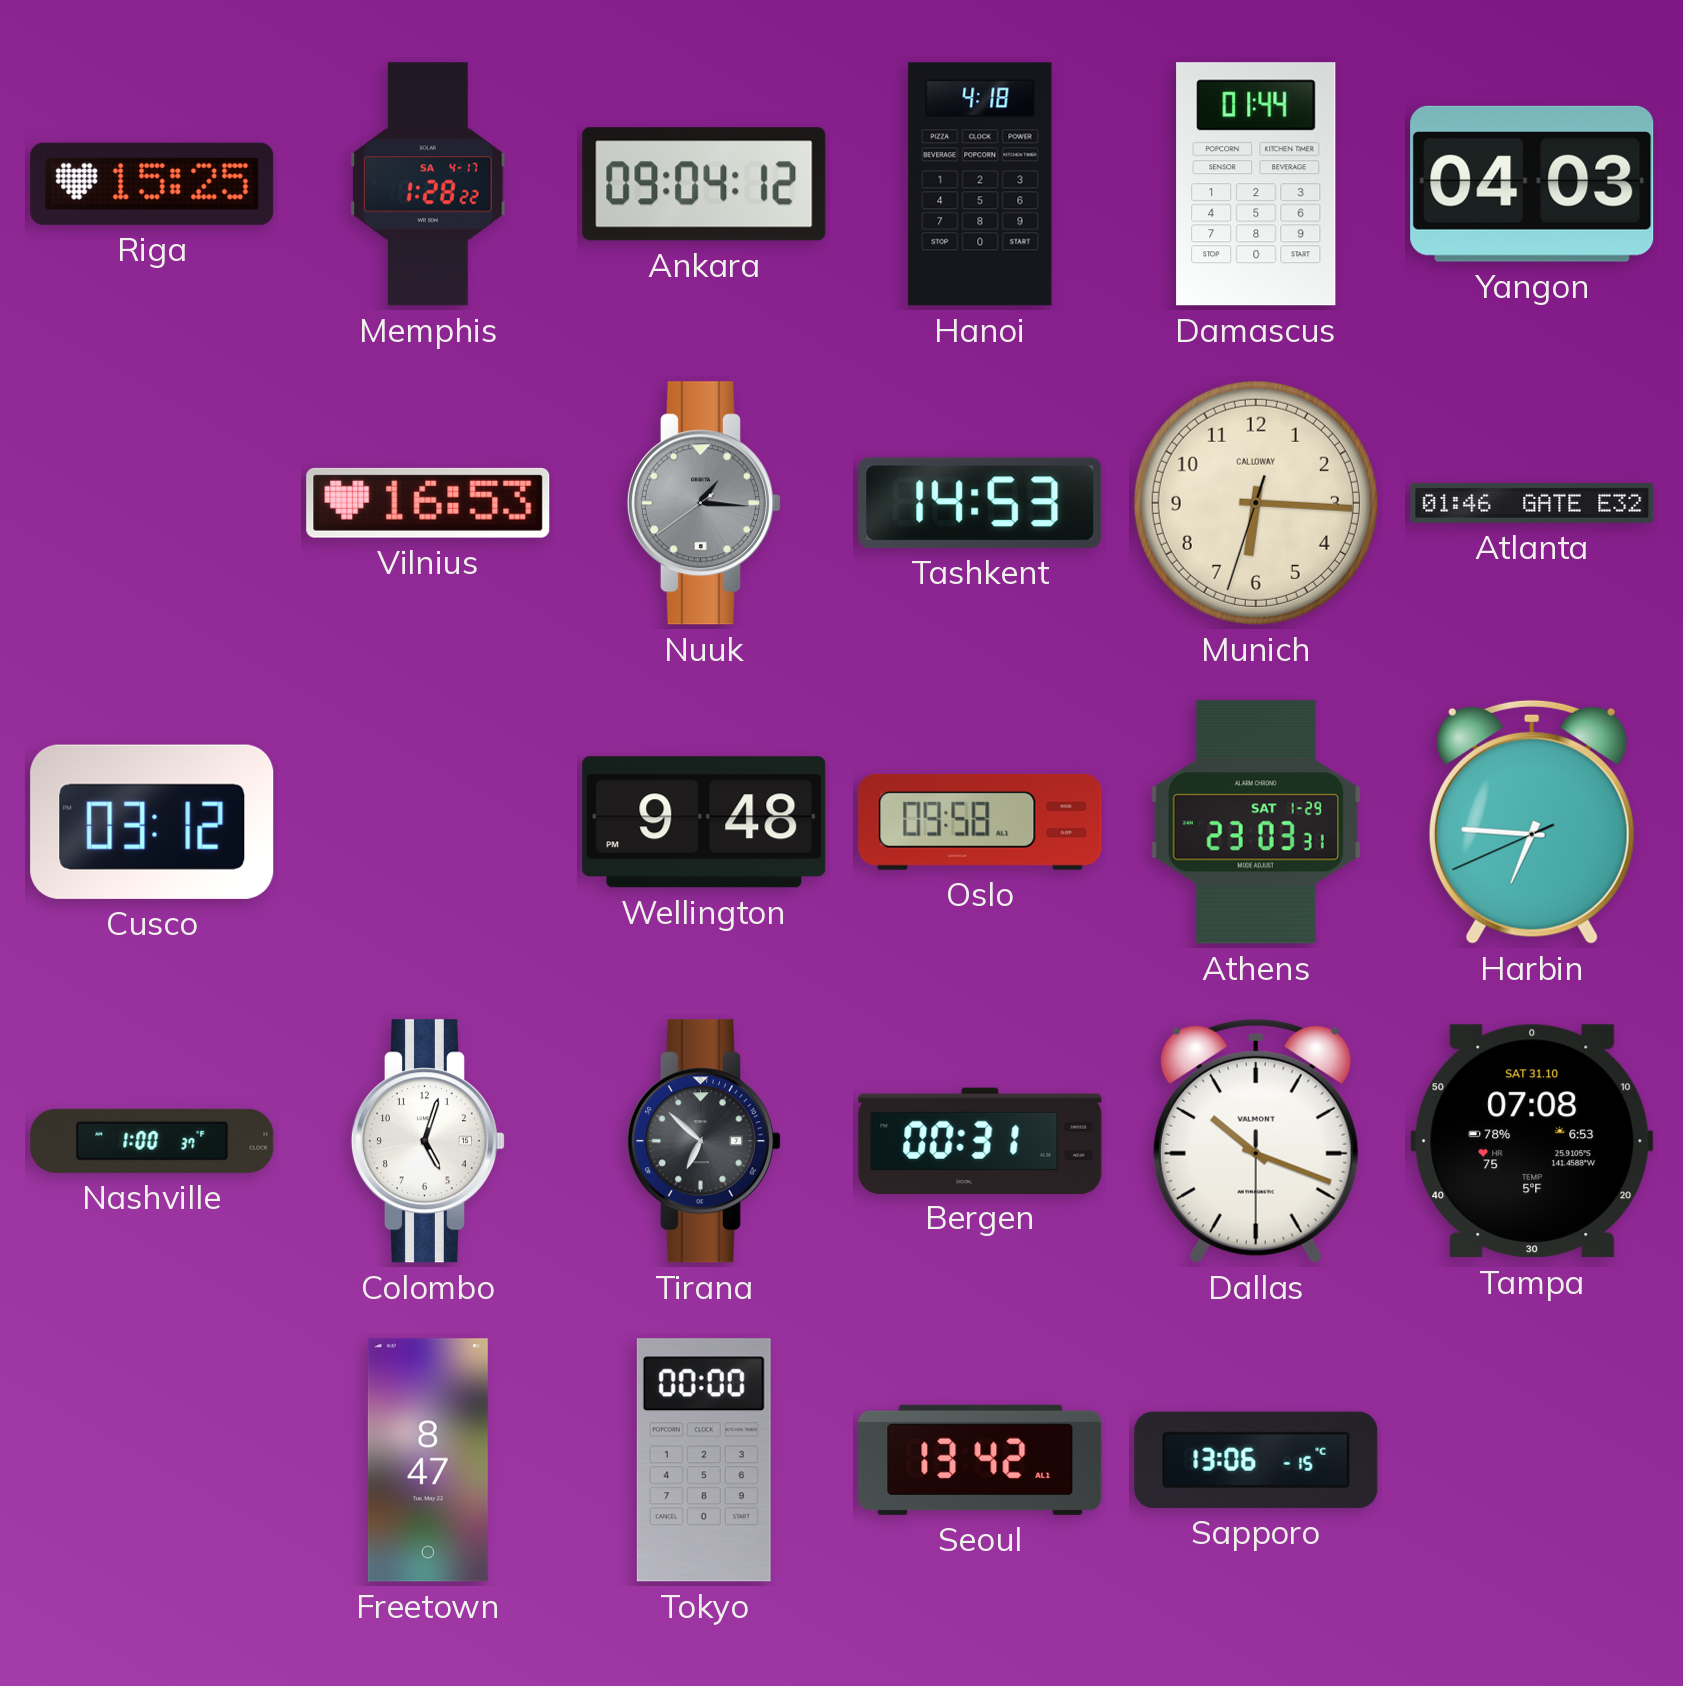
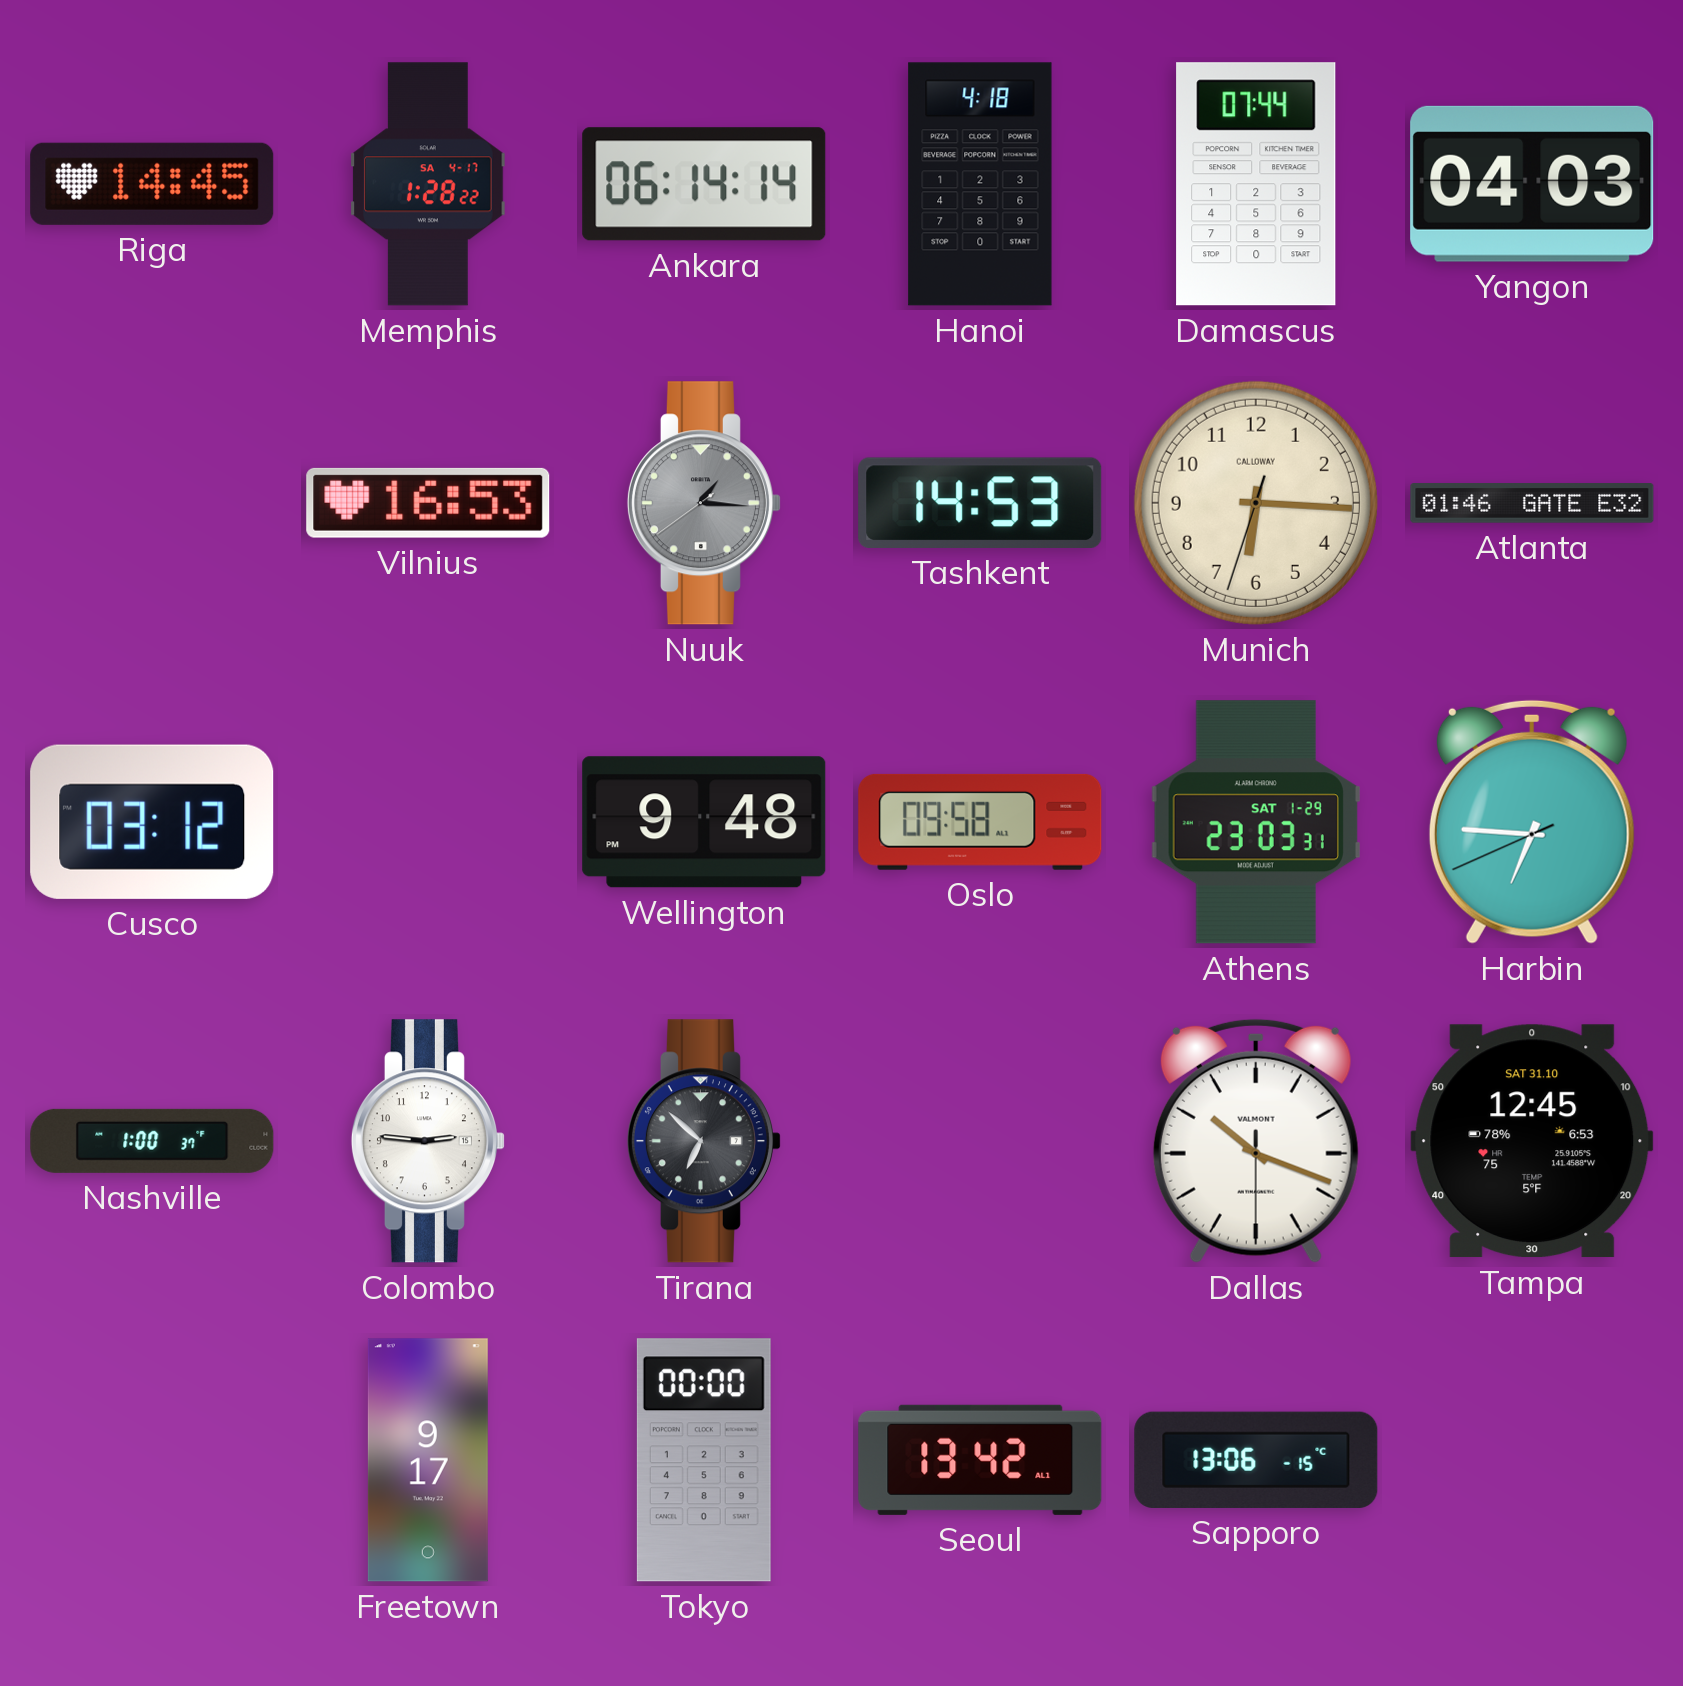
Riga: 15:25 -> 14:45
Ankara: 09:04 -> 06:14
Damascus: 01:44 -> 07:44
Colombo: 5:03 -> 2:46
Bergen: 00:31 -> none
Tampa: 07:08 -> 12:45
Freetown: 8:47 -> 9:17
